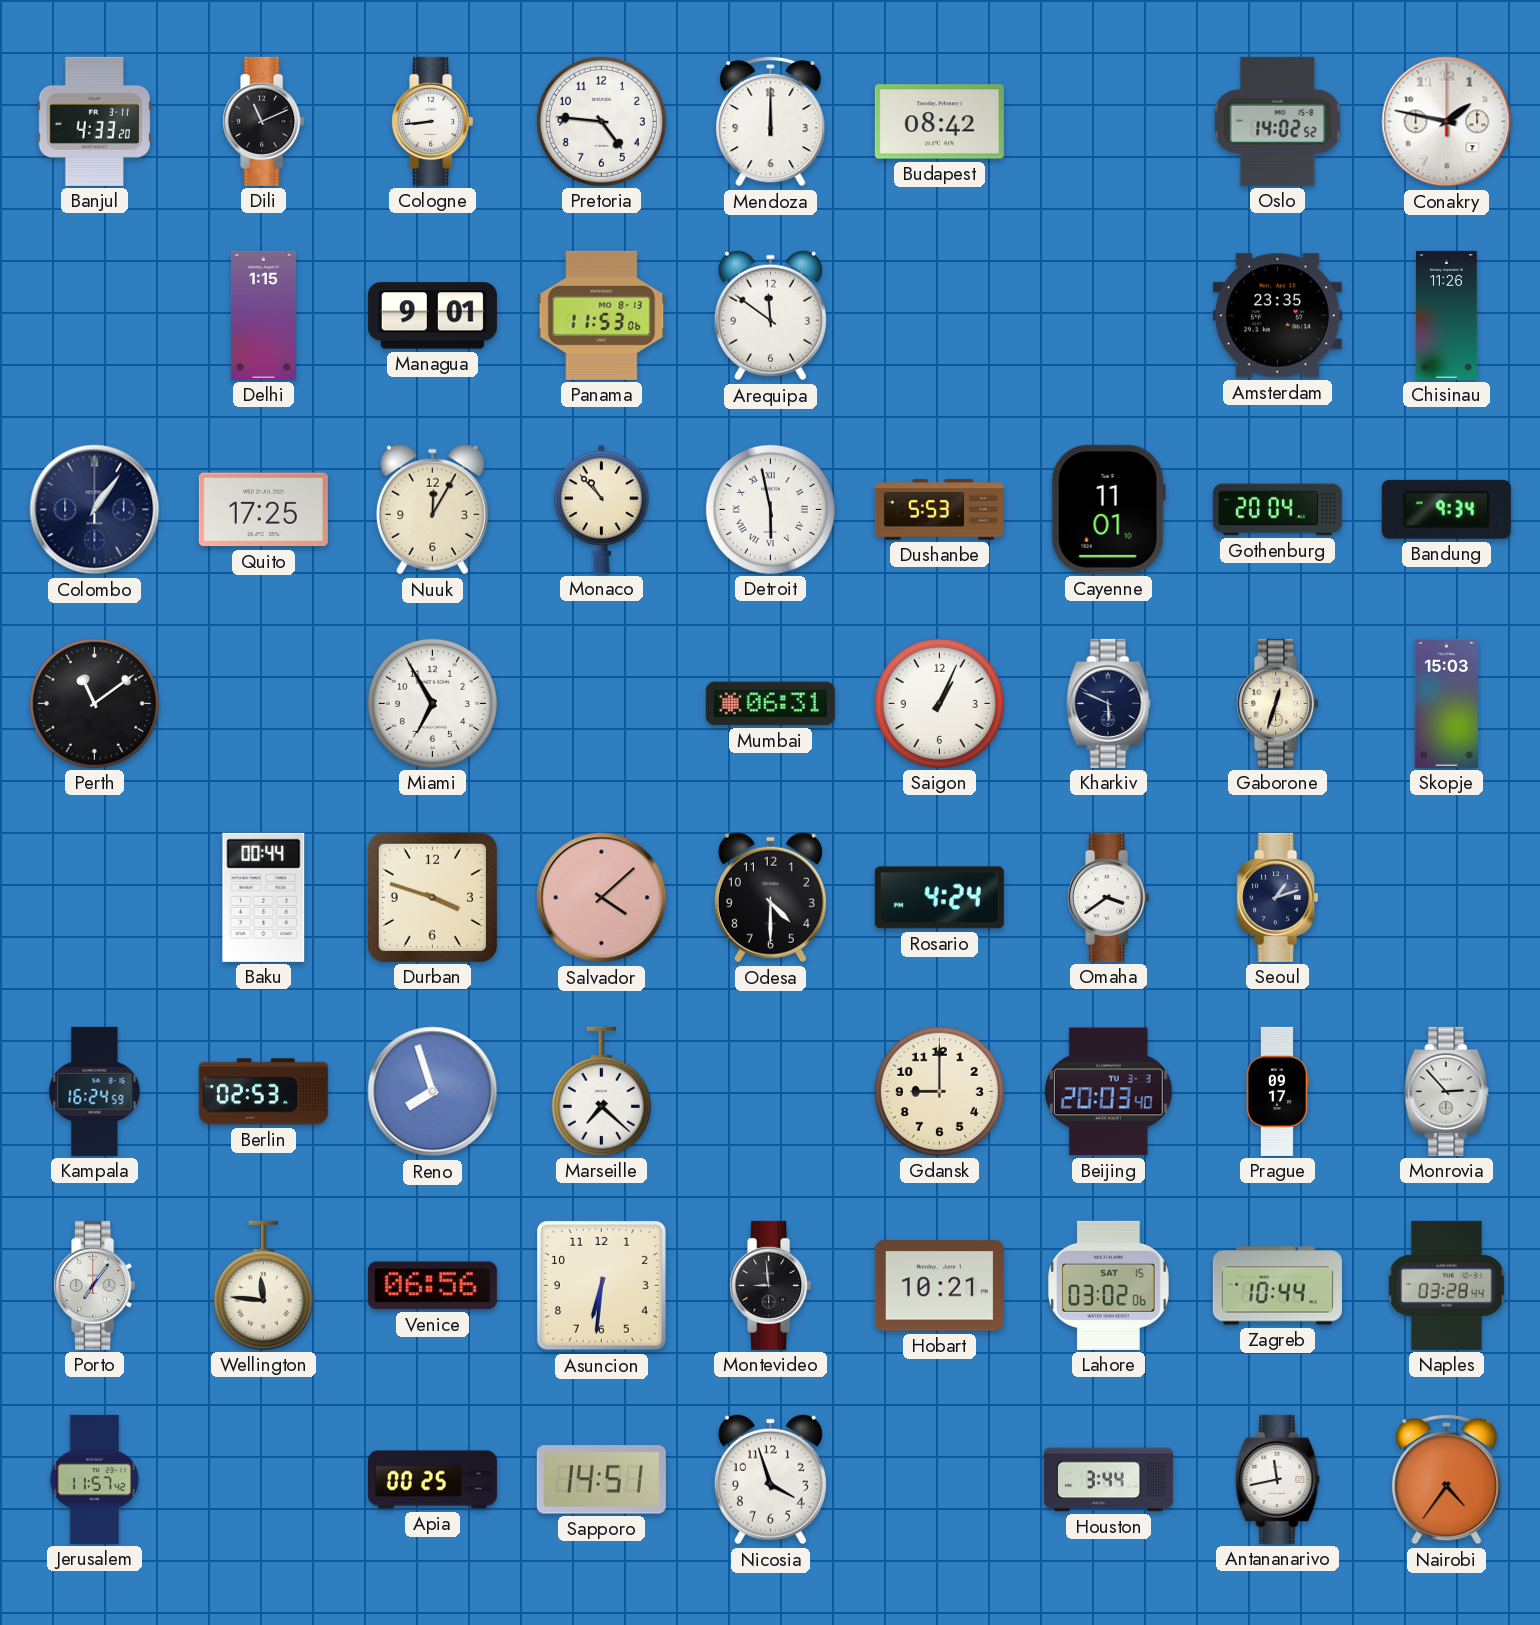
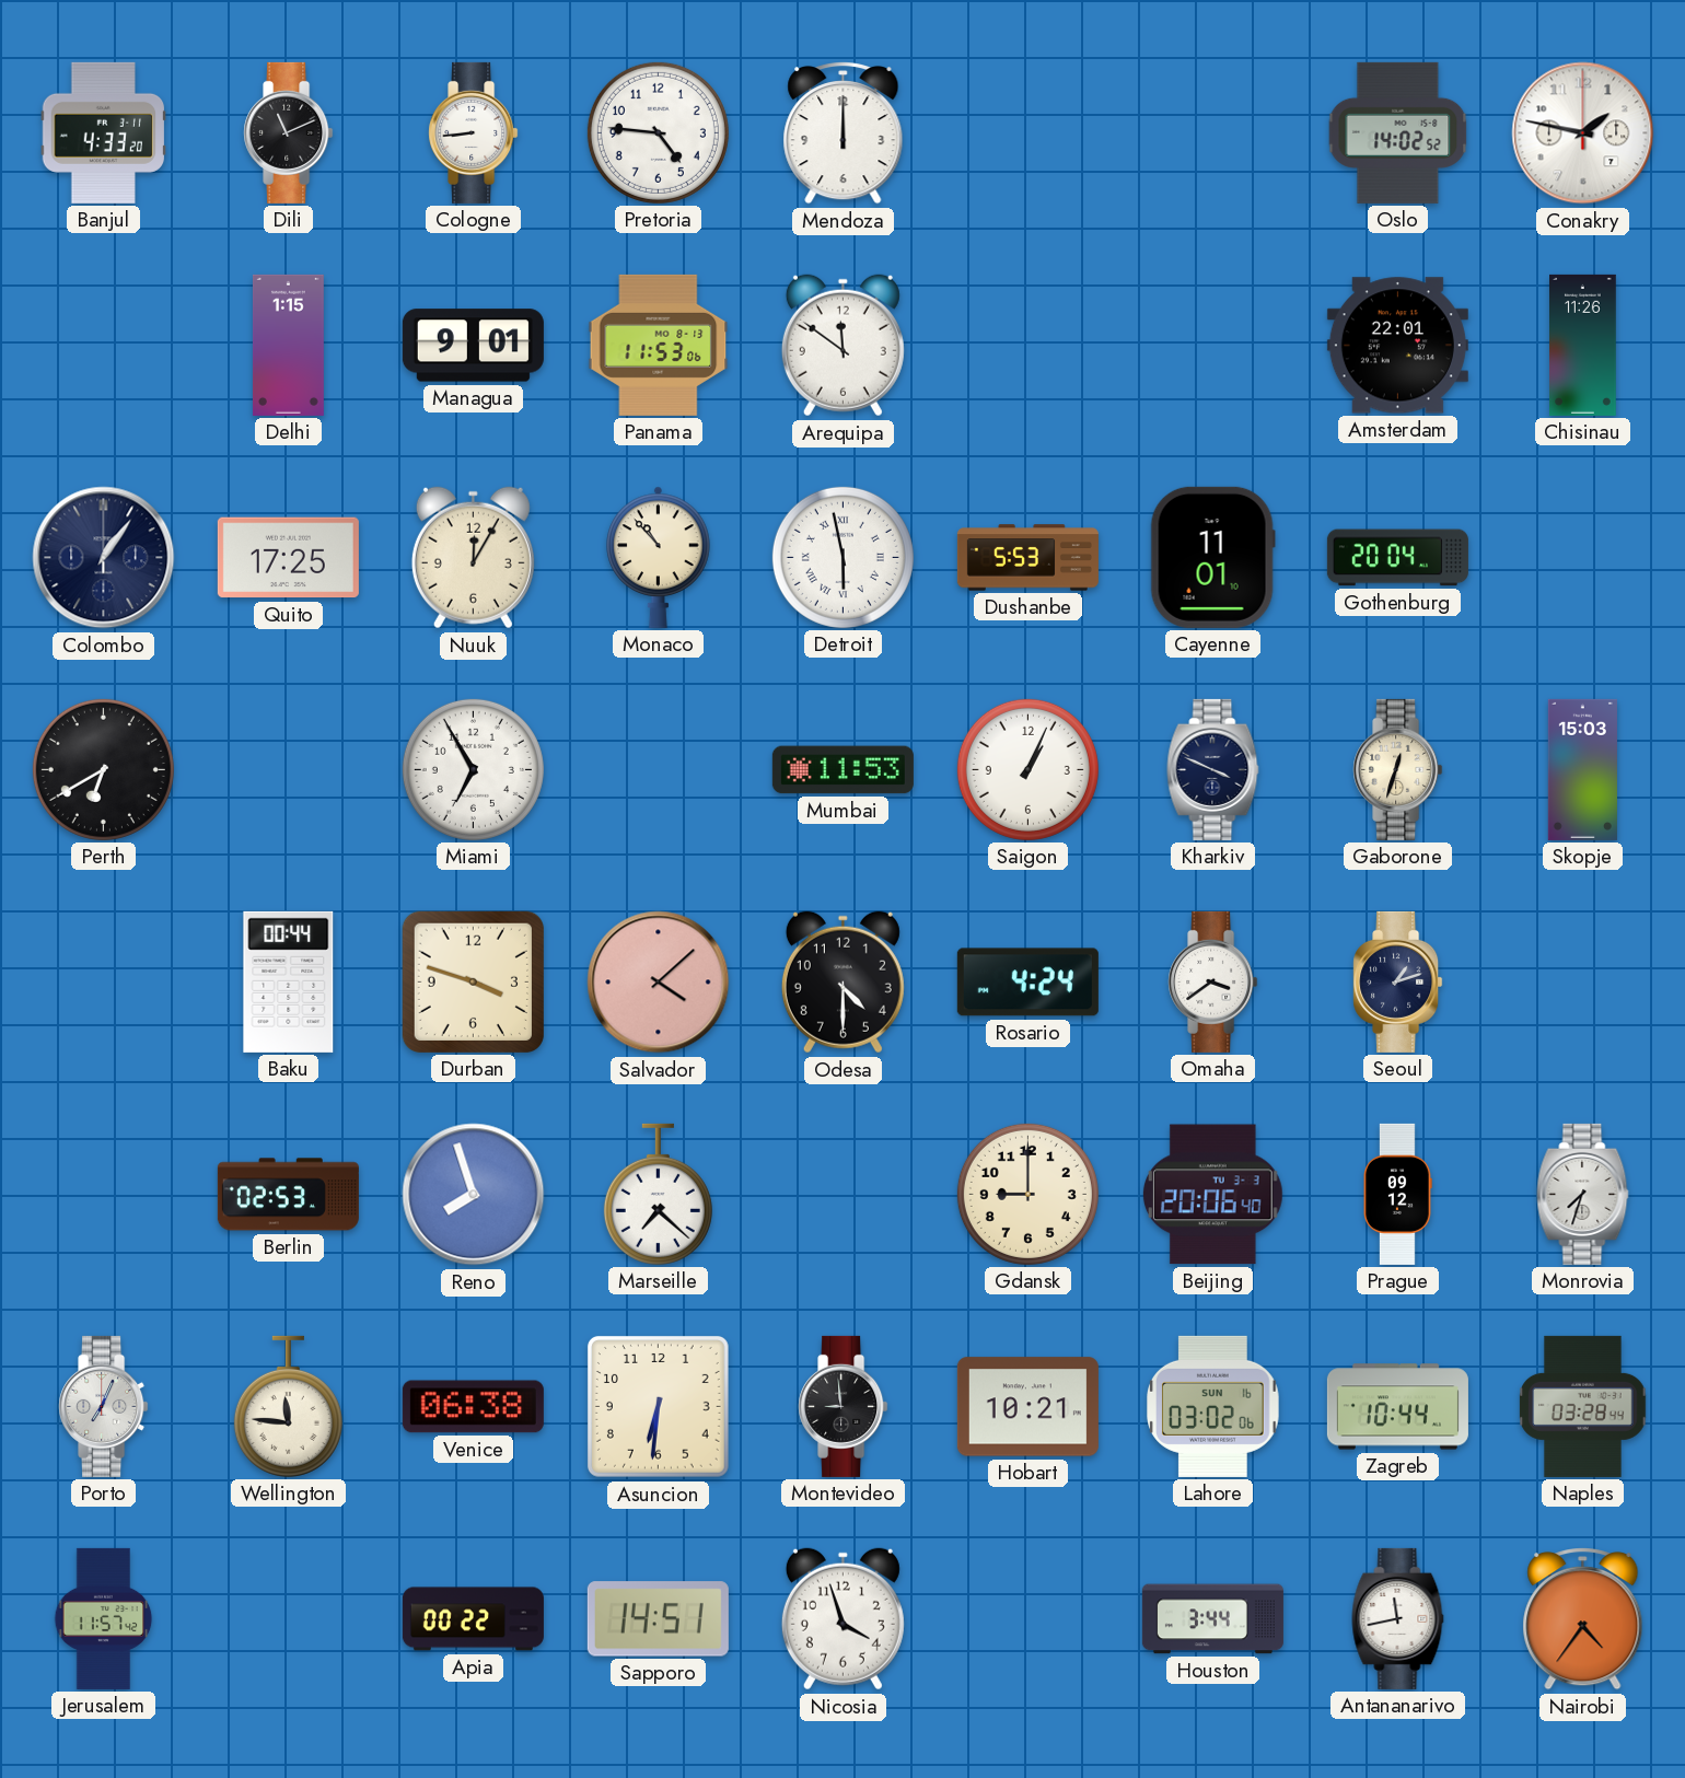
Budapest: 08:42 -> none
Amsterdam: 23:35 -> 22:01
Bandung: 9:34 -> none
Perth: 11:09 -> 6:40
Mumbai: 06:31 -> 11:53
Kharkiv: 5:49 -> 3:49
Kampala: 16:24 -> none
Beijing: 20:03 -> 20:06
Prague: 09:17 -> 09:12
Monrovia: 2:53 -> 7:33
Porto: 7:06 -> 7:04
Venice: 06:56 -> 06:38
Lahore date: SAT 15 -> SUN 16
Apia: 00:25 -> 00:22
